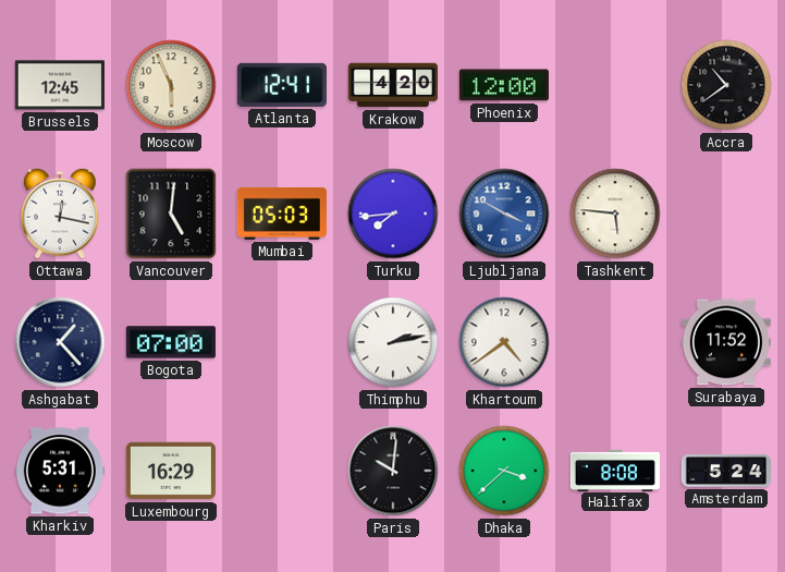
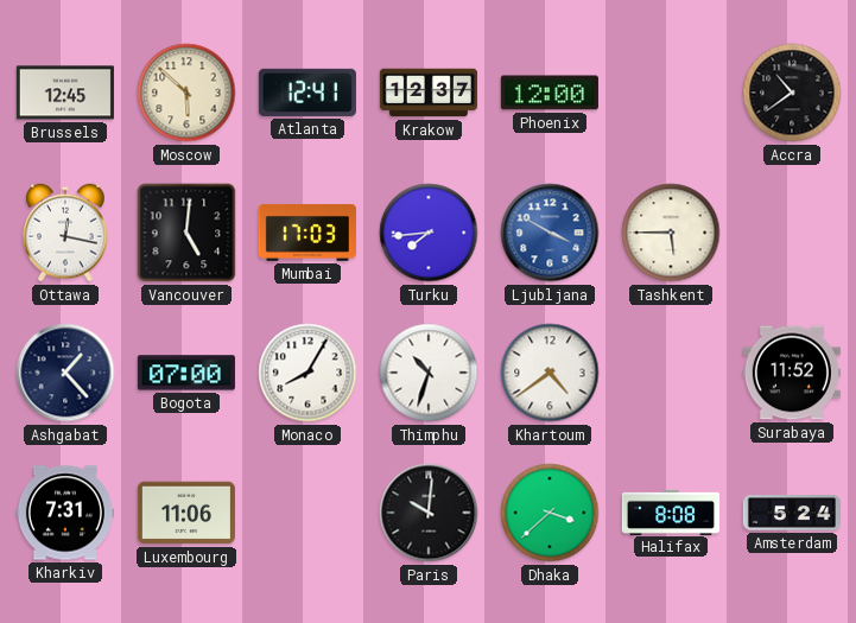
Moscow: 5:56 -> 5:52
Krakow: 4:20 -> 12:37
Mumbai: 05:03 -> 17:03
Tashkent: 5:46 -> 5:45
Monaco: none -> 8:05
Thimphu: 2:13 -> 10:33
Kharkiv: 5:31 -> 7:31
Luxembourg: 16:29 -> 11:06
